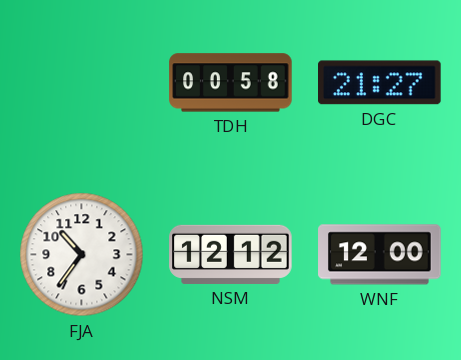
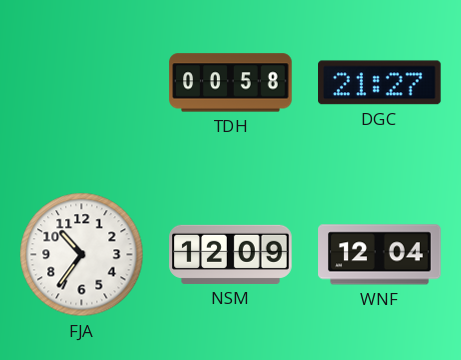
NSM: 12:12 -> 12:09
WNF: 12:00 -> 12:04
